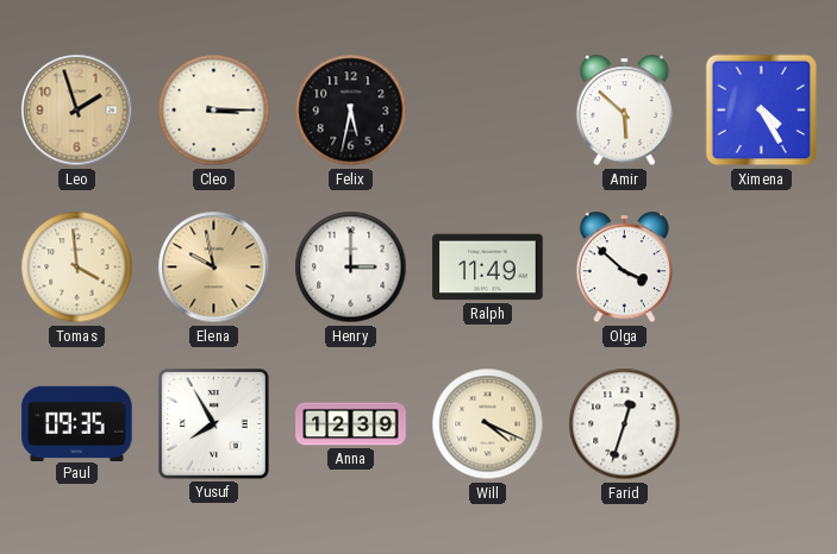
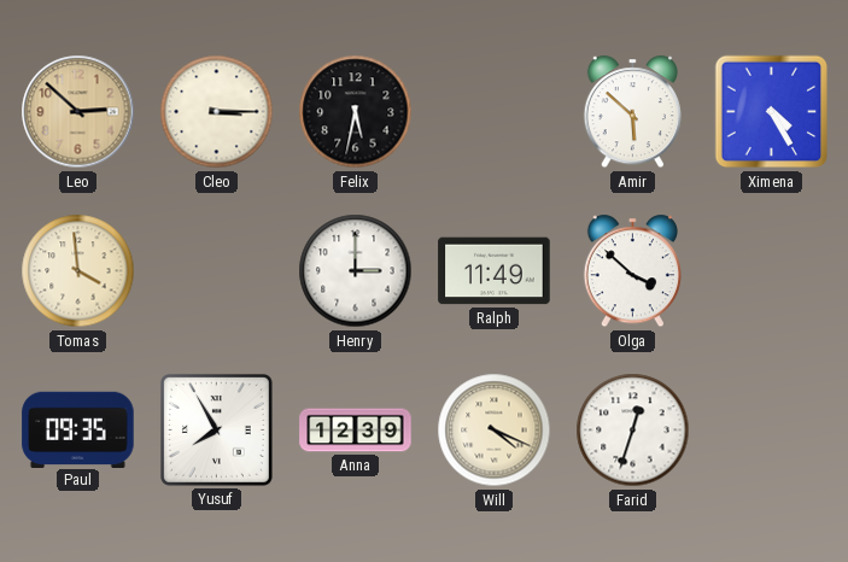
Leo: 1:57 -> 2:52
Elena: 9:58 -> none
